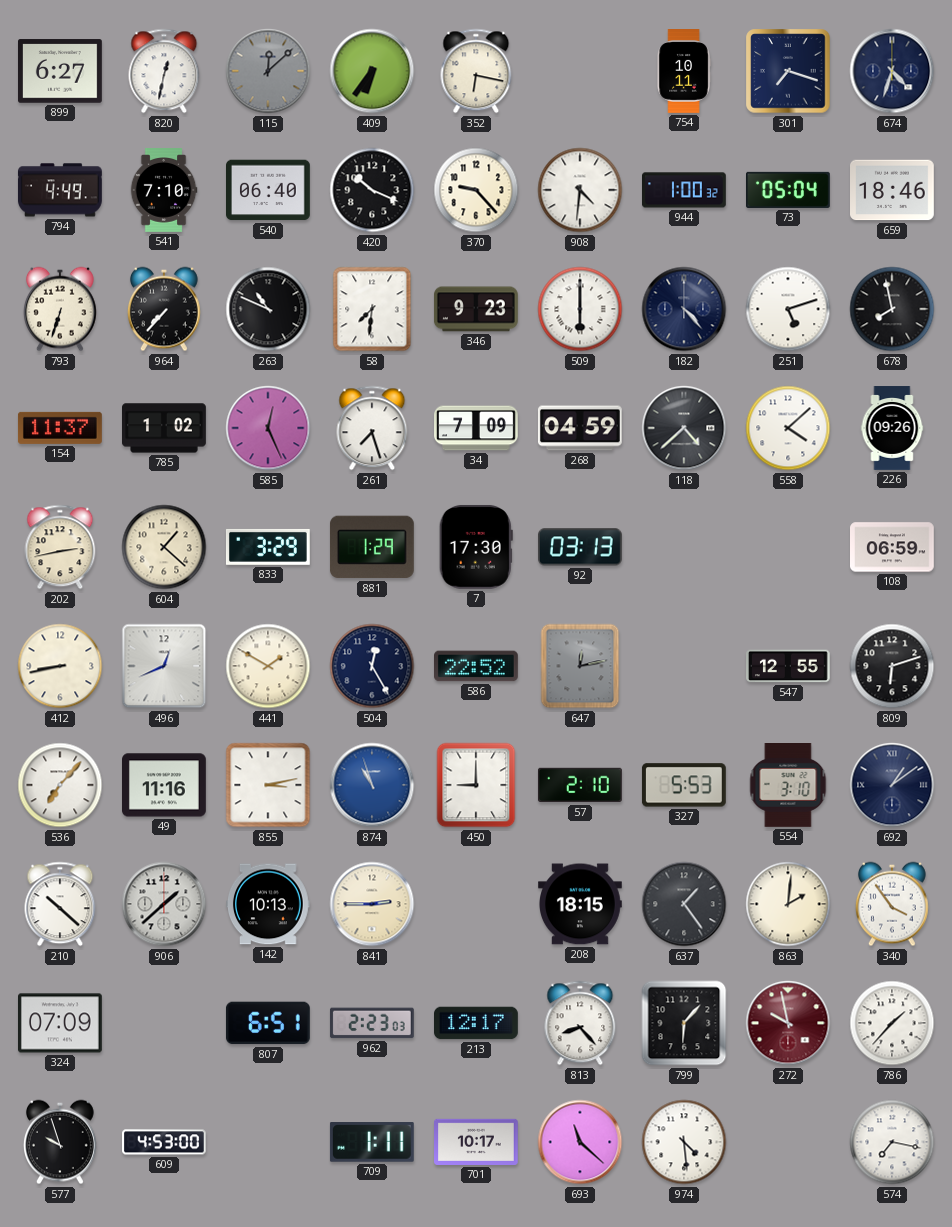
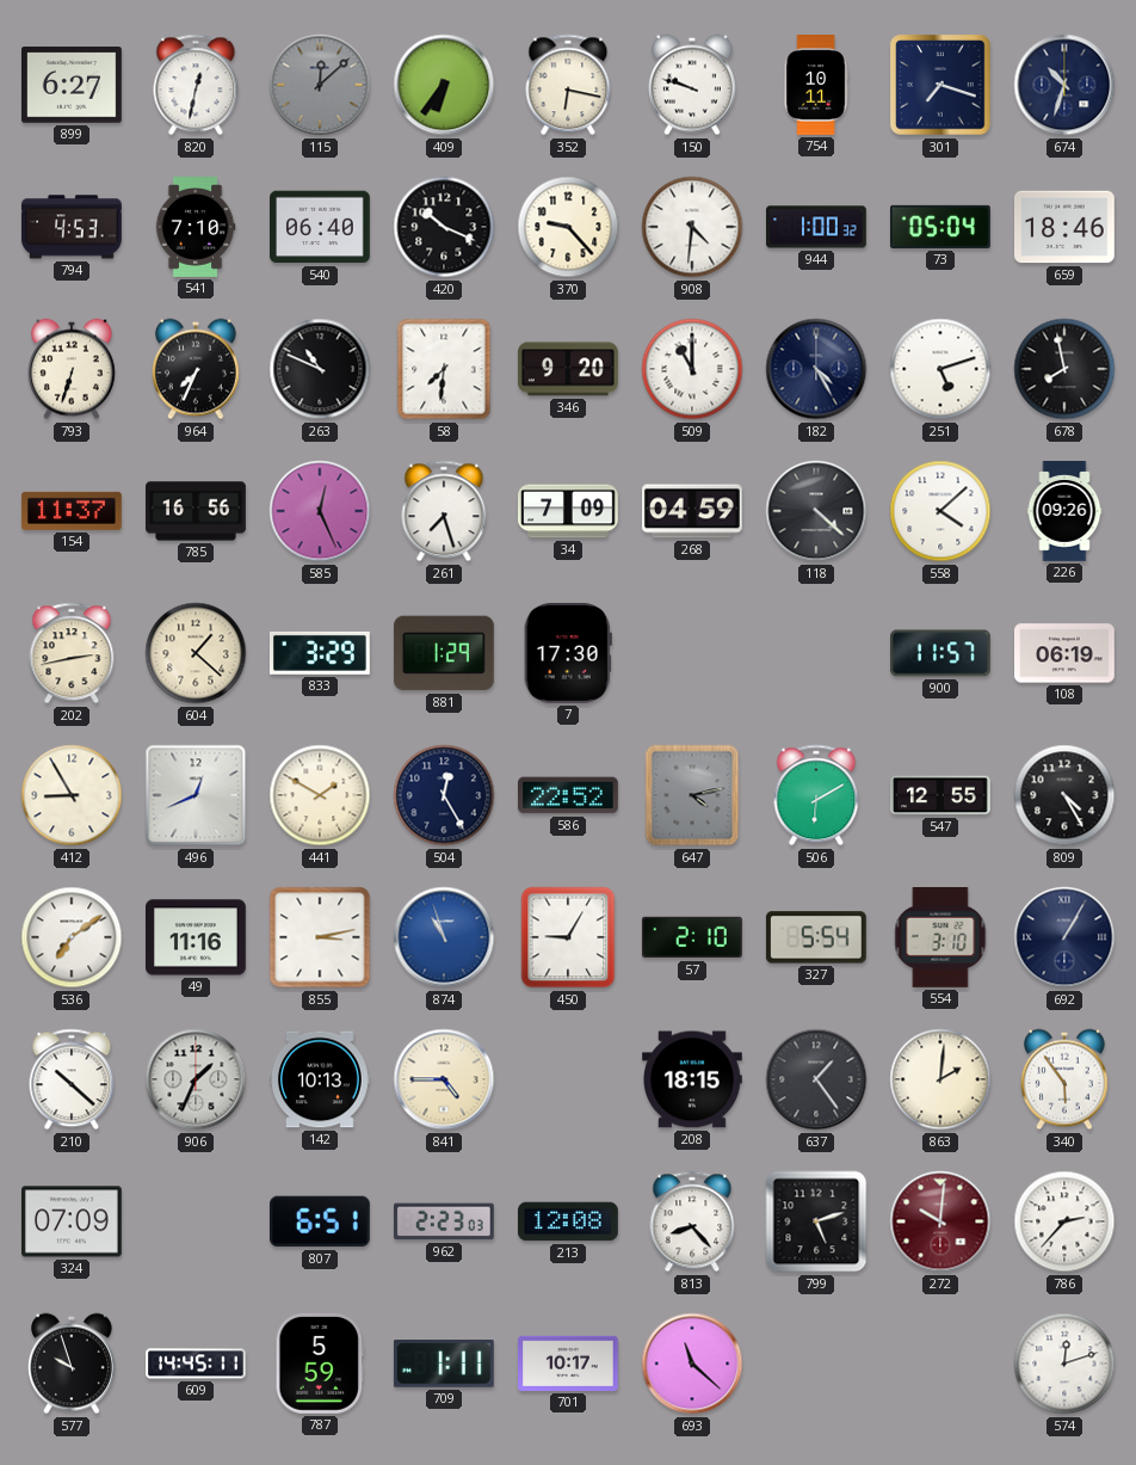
150: none -> 9:48
674: 4:33 -> 10:33
794: 4:49 -> 4:53
964: 7:37 -> 7:34
346: 9:23 -> 9:20
509: 6:00 -> 11:00
182: 4:23 -> 4:25
785: 1:02 -> 16:56
118: 4:38 -> 4:22
92: 03:13 -> none
900: none -> 11:57
108: 06:59 -> 06:19
412: 8:43 -> 8:55
647: 12:13 -> 4:13
506: none -> 6:10
809: 6:12 -> 4:25
536: 7:07 -> 7:09
450: 9:00 -> 9:05
327: 5:53 -> 5:54
692: 1:09 -> 1:05
906: 1:38 -> 1:34
841: 2:45 -> 4:45
340: 3:54 -> 5:54
213: 12:17 -> 12:08
799: 6:07 -> 5:12
272: 9:58 -> 10:01
786: 1:37 -> 2:37
609: 4:53 -> 14:45
787: none -> 5:59
974: 4:29 -> none
574: 7:17 -> 12:12
